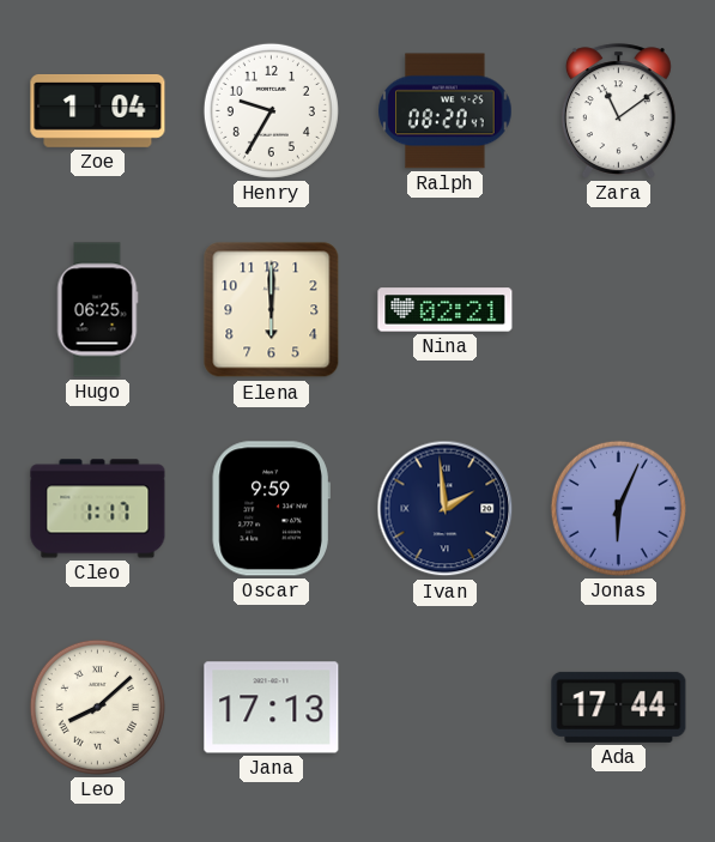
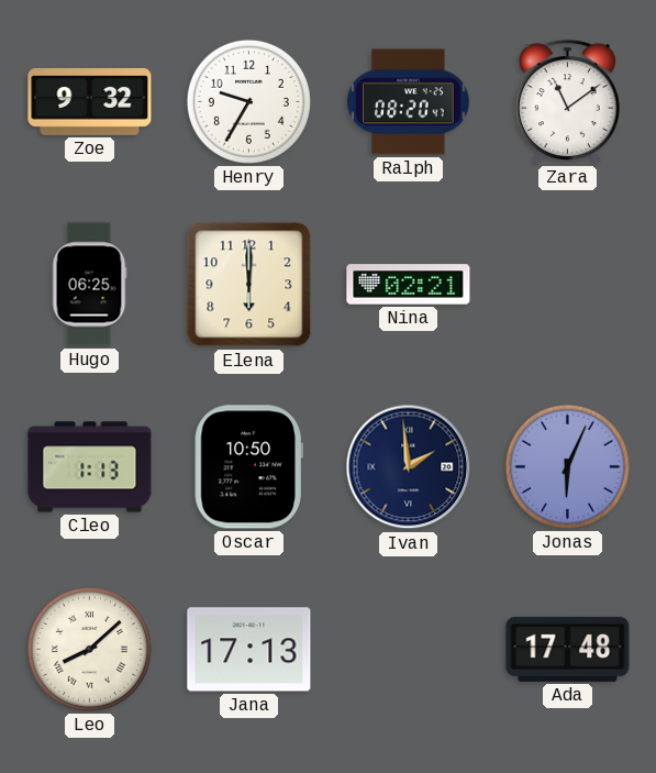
Zoe: 1:04 -> 9:32
Cleo: 1:17 -> 1:13
Oscar: 9:59 -> 10:50
Ada: 17:44 -> 17:48
